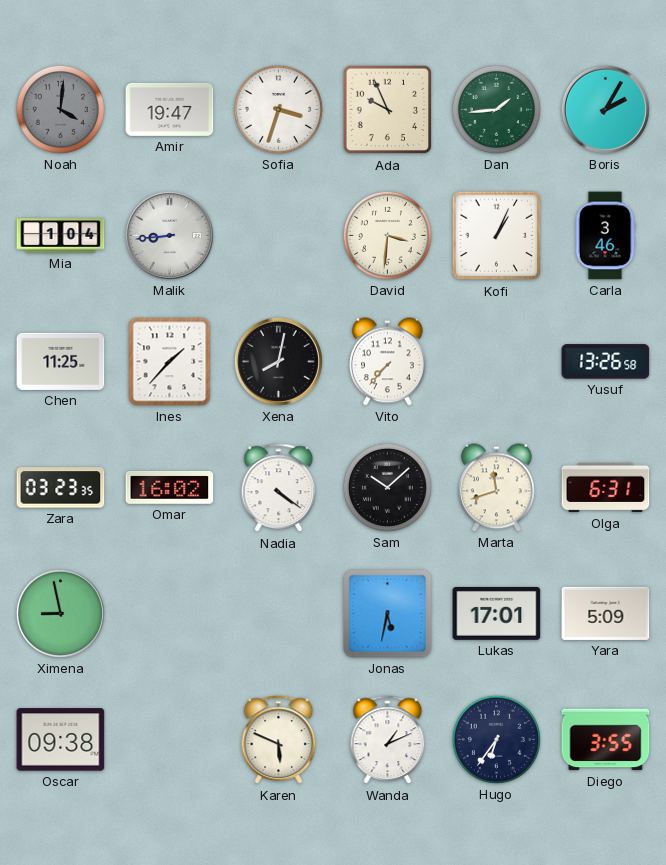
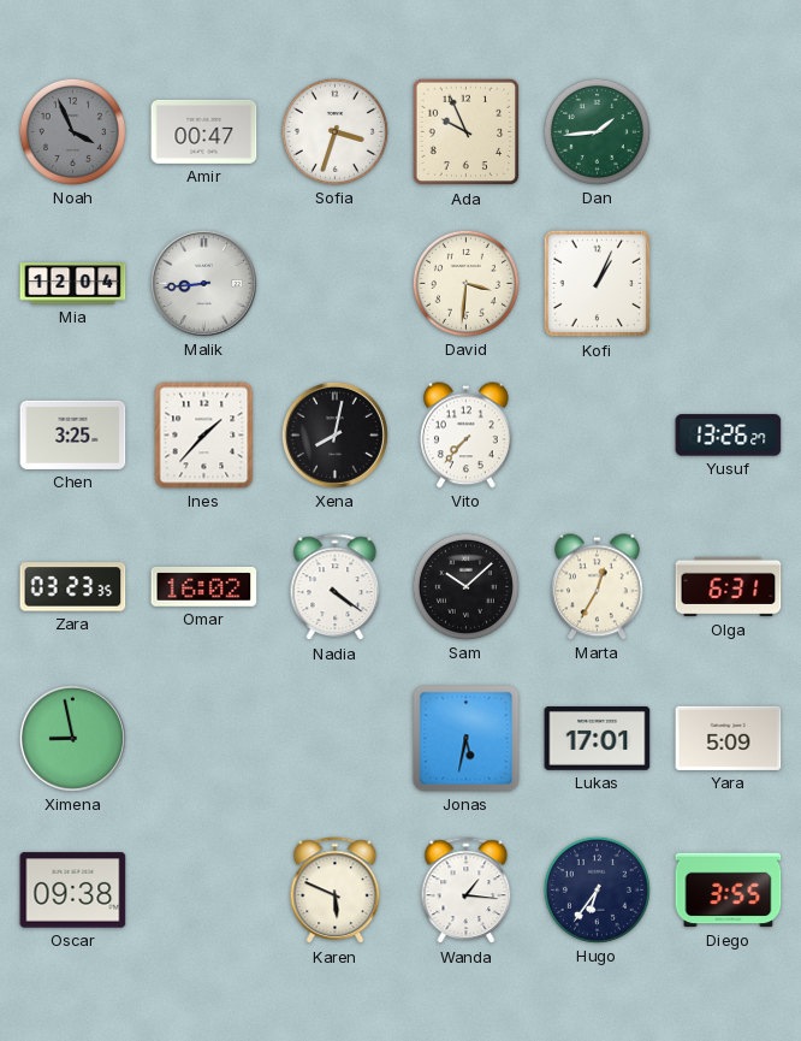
Noah: 4:01 -> 3:56
Amir: 19:47 -> 00:47
Boris: 2:05 -> none
Mia: 1:04 -> 12:04
Carla: 3:46 -> none
Chen: 11:25 -> 3:25
Yusuf: 13:26:58 -> 13:26:27
Marta: 11:42 -> 12:35
Wanda: 1:11 -> 1:16
